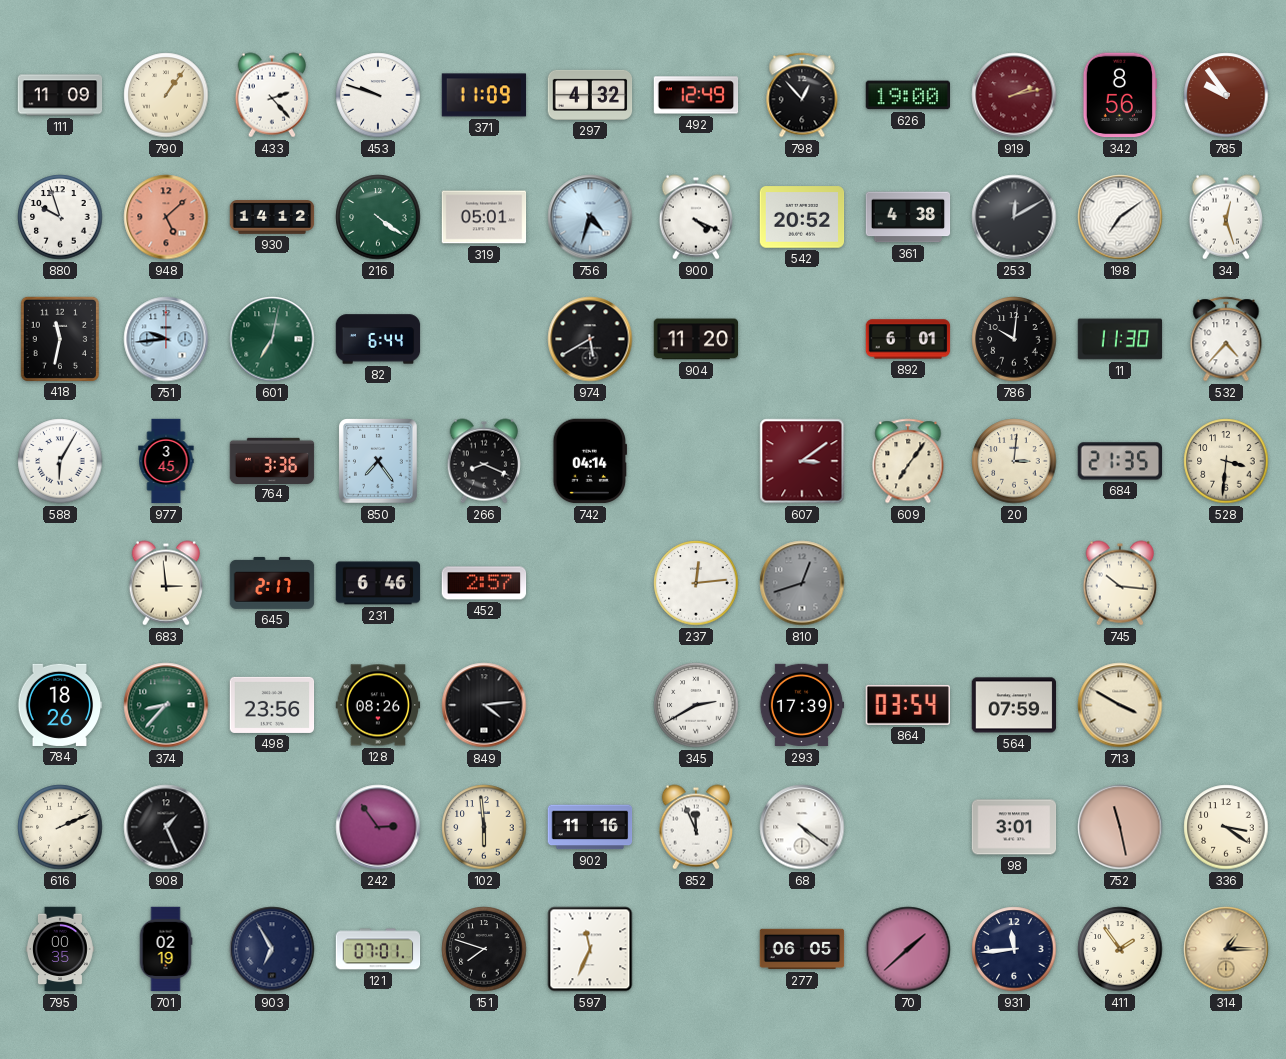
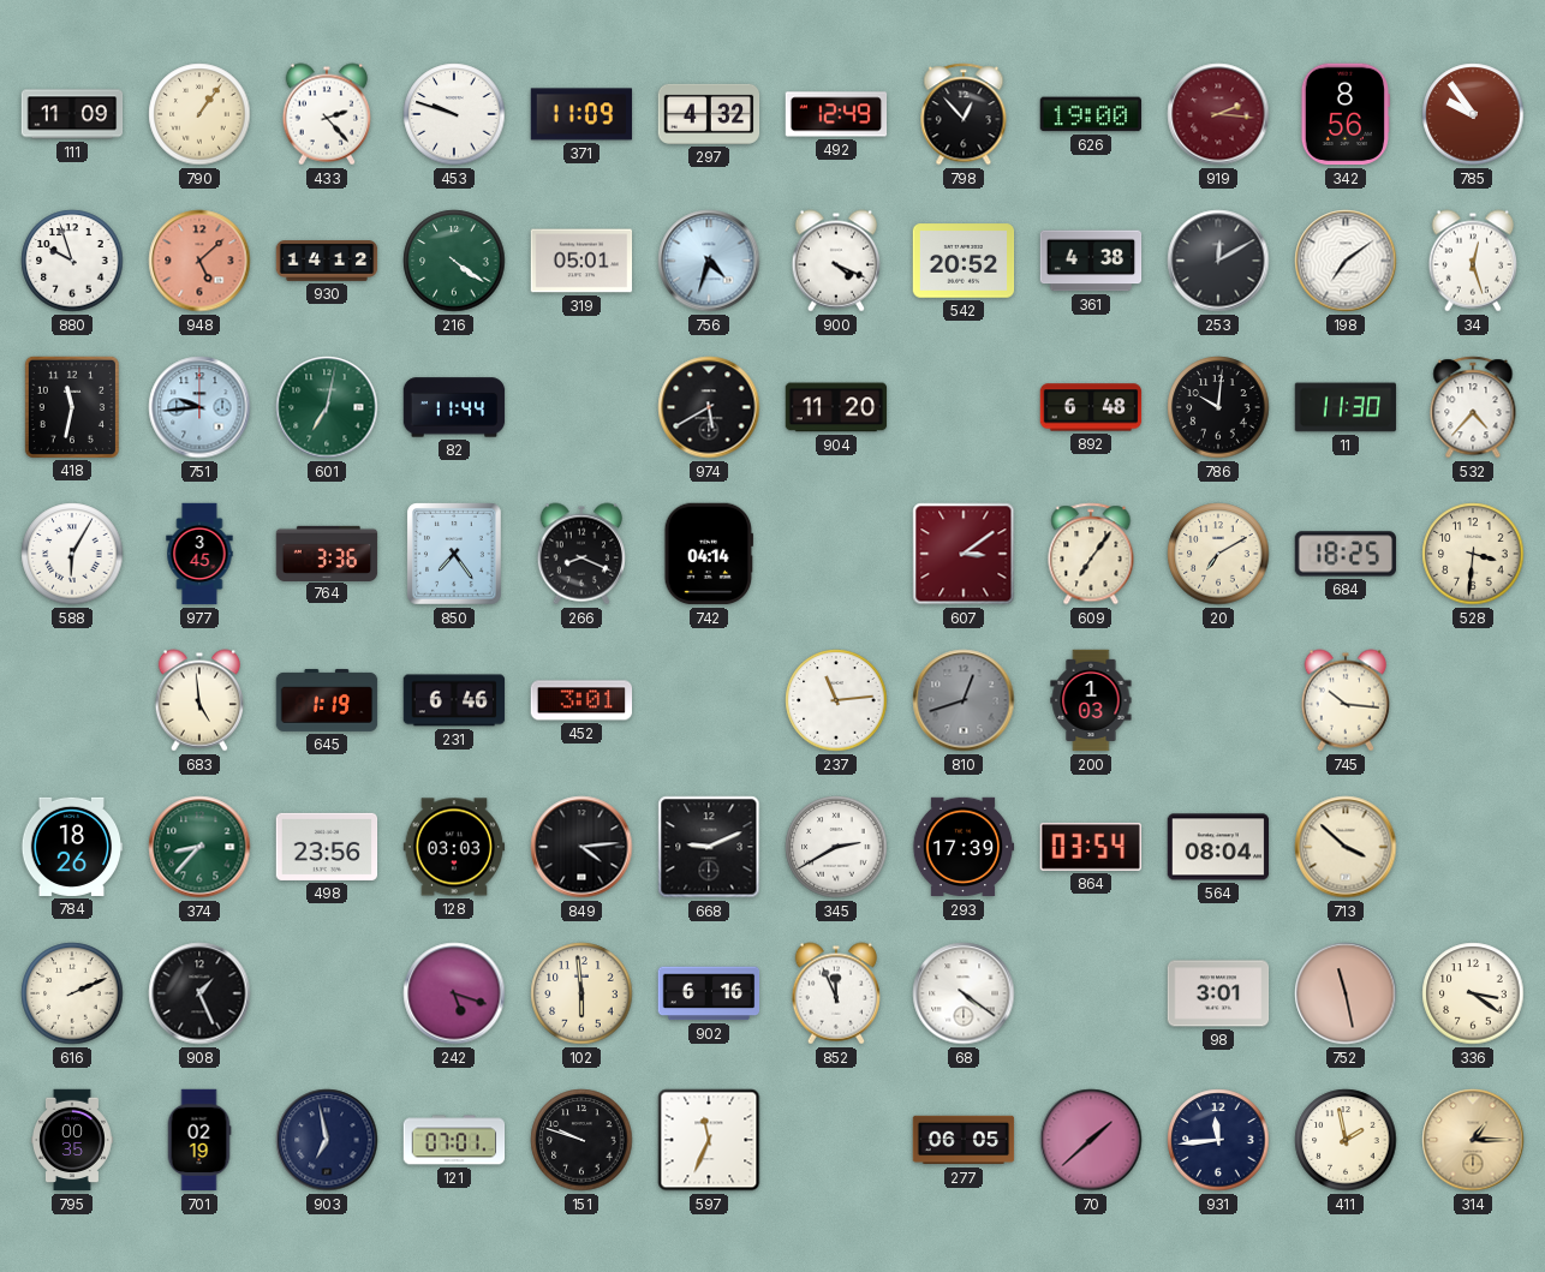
919: 2:13 -> 2:16
82: 6:44 -> 11:44
892: 6:01 -> 6:48
20: 3:01 -> 7:10
684: 21:35 -> 18:25
683: 2:59 -> 4:59
645: 2:17 -> 1:19
452: 2:57 -> 3:01
237: 12:14 -> 11:14
200: none -> 1:03
128: 08:26 -> 03:03
668: none -> 9:11
564: 07:59 -> 08:04
713: 3:50 -> 3:52
242: 2:54 -> 5:18
902: 11:16 -> 6:16
903: 6:55 -> 6:58
151: 7:48 -> 9:48
411: 1:54 -> 1:58
